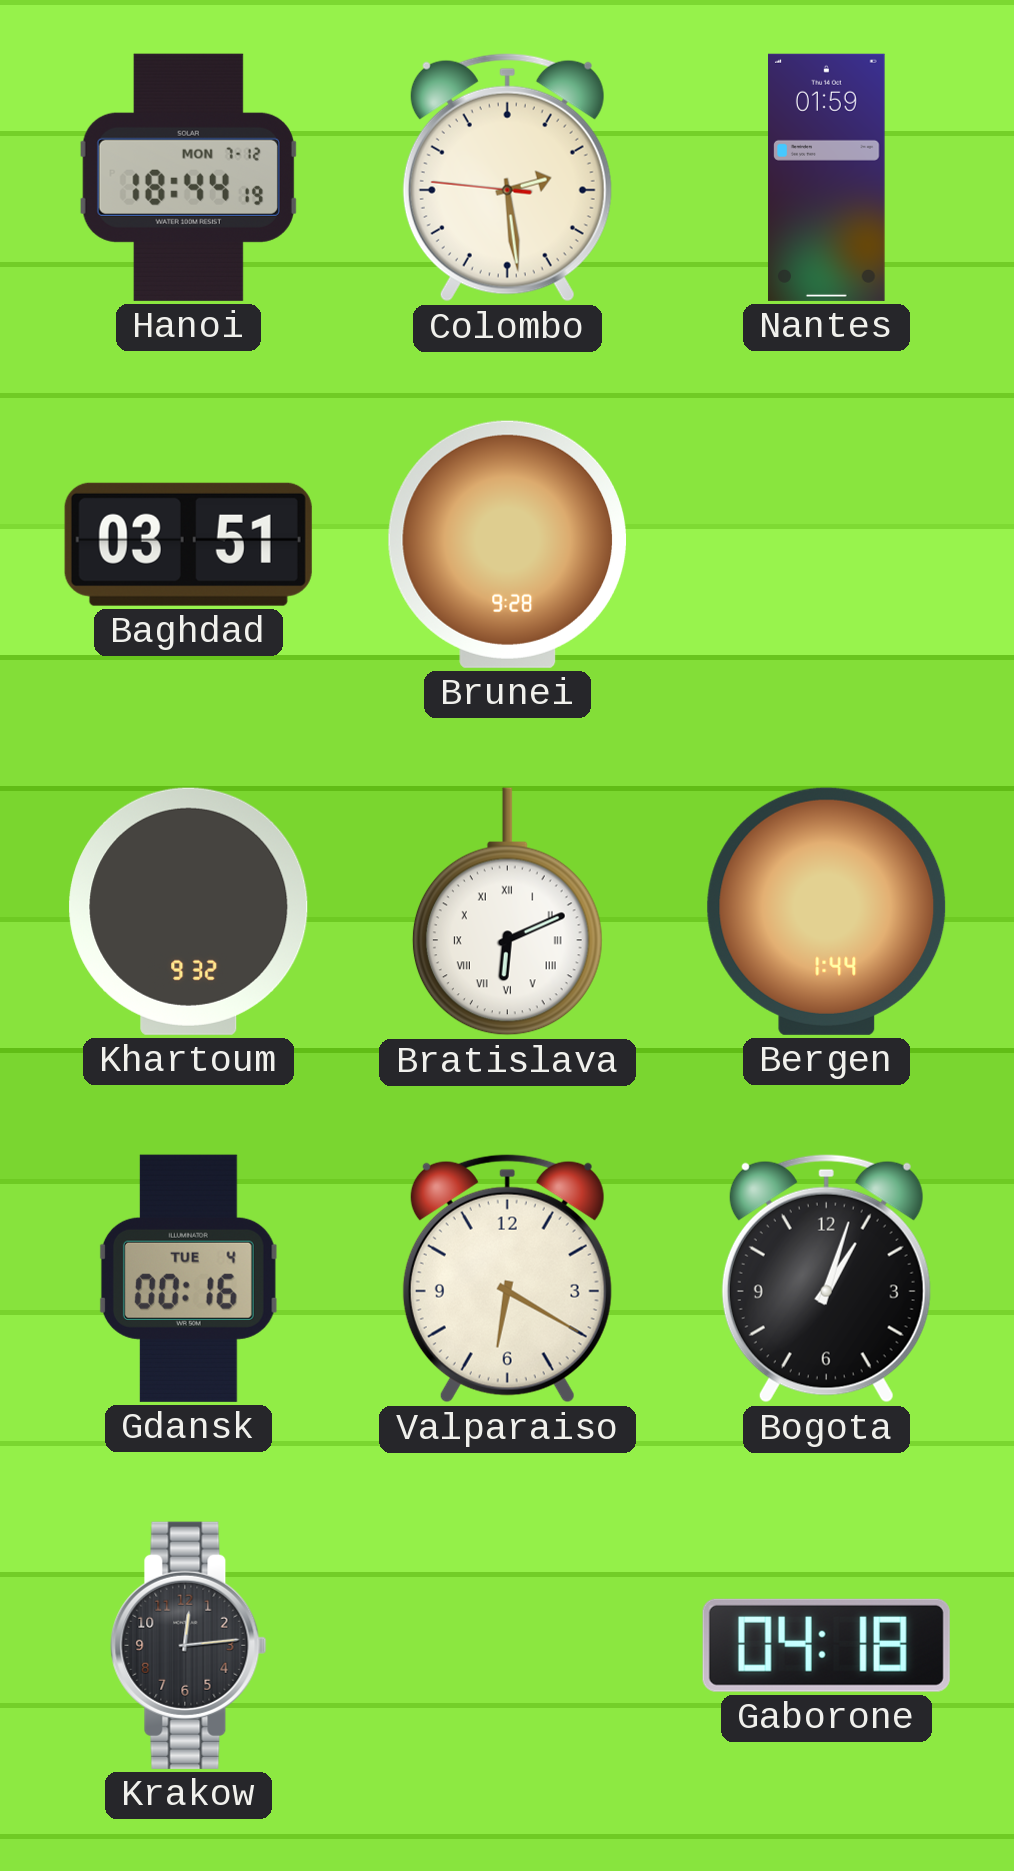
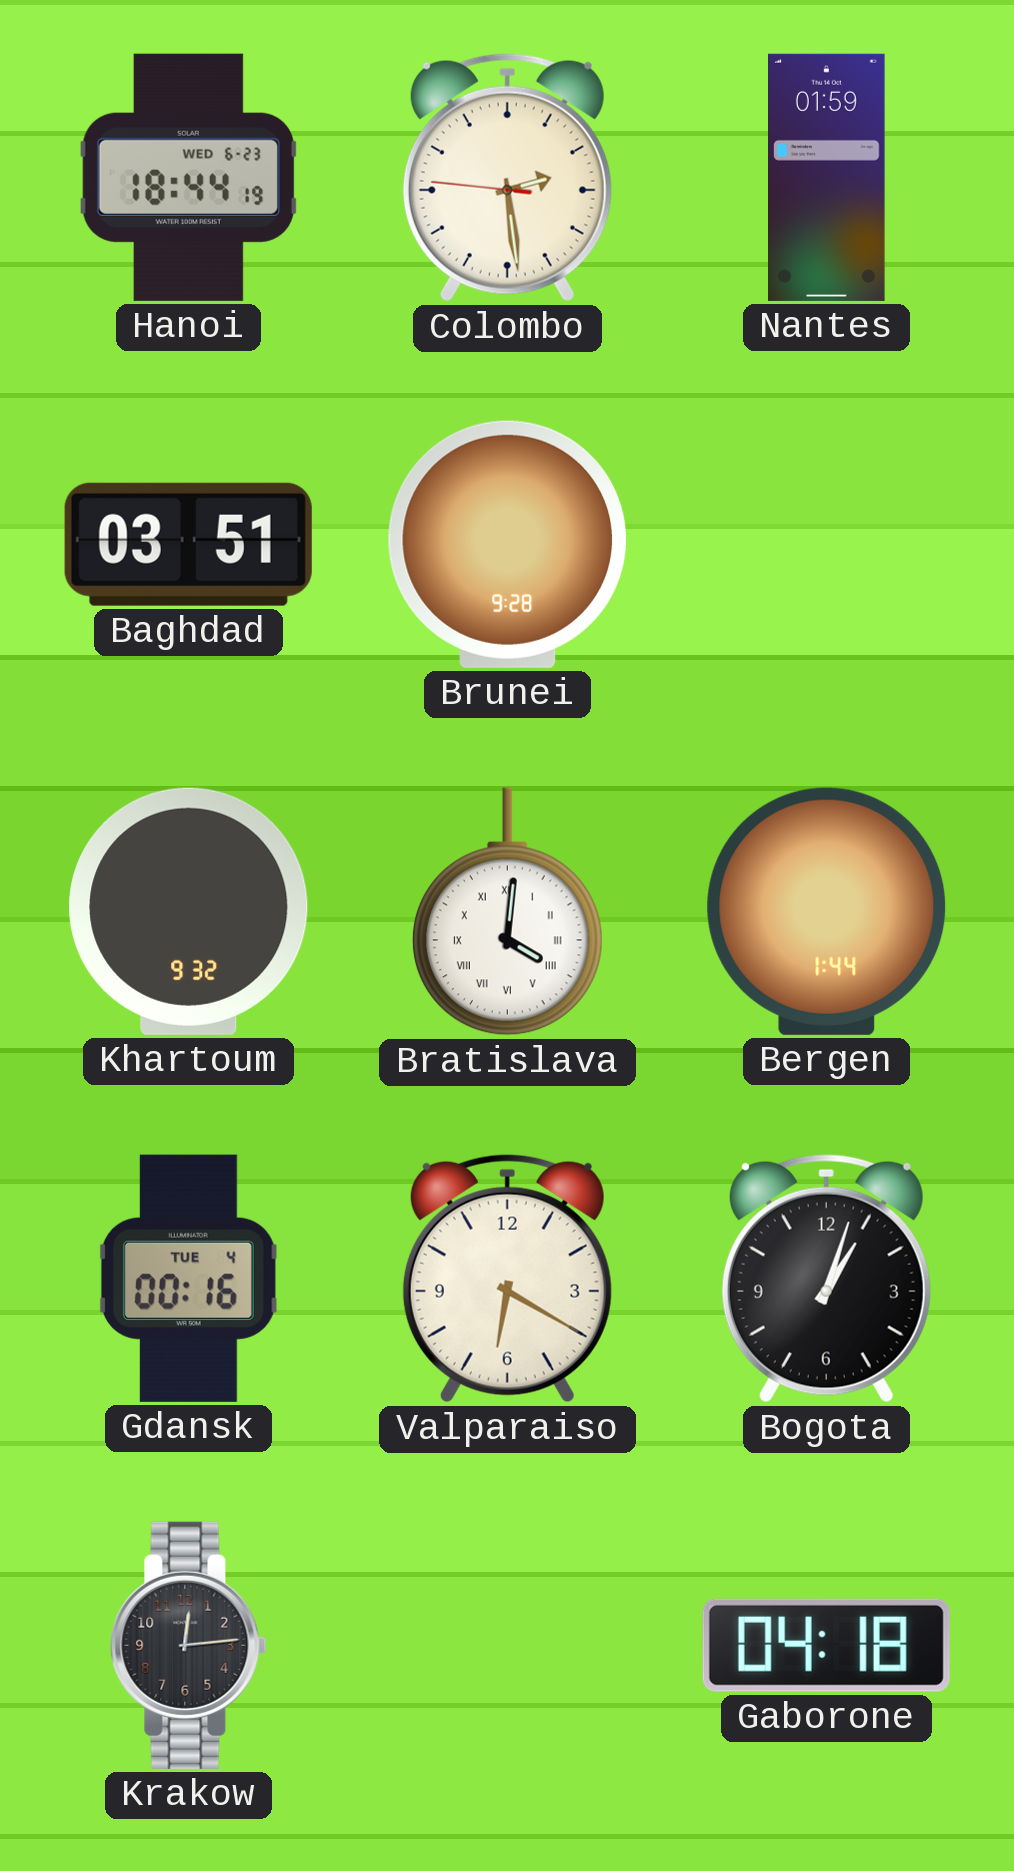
Hanoi date: MON 7-12 -> WED 6-23
Bratislava: 6:11 -> 4:01
